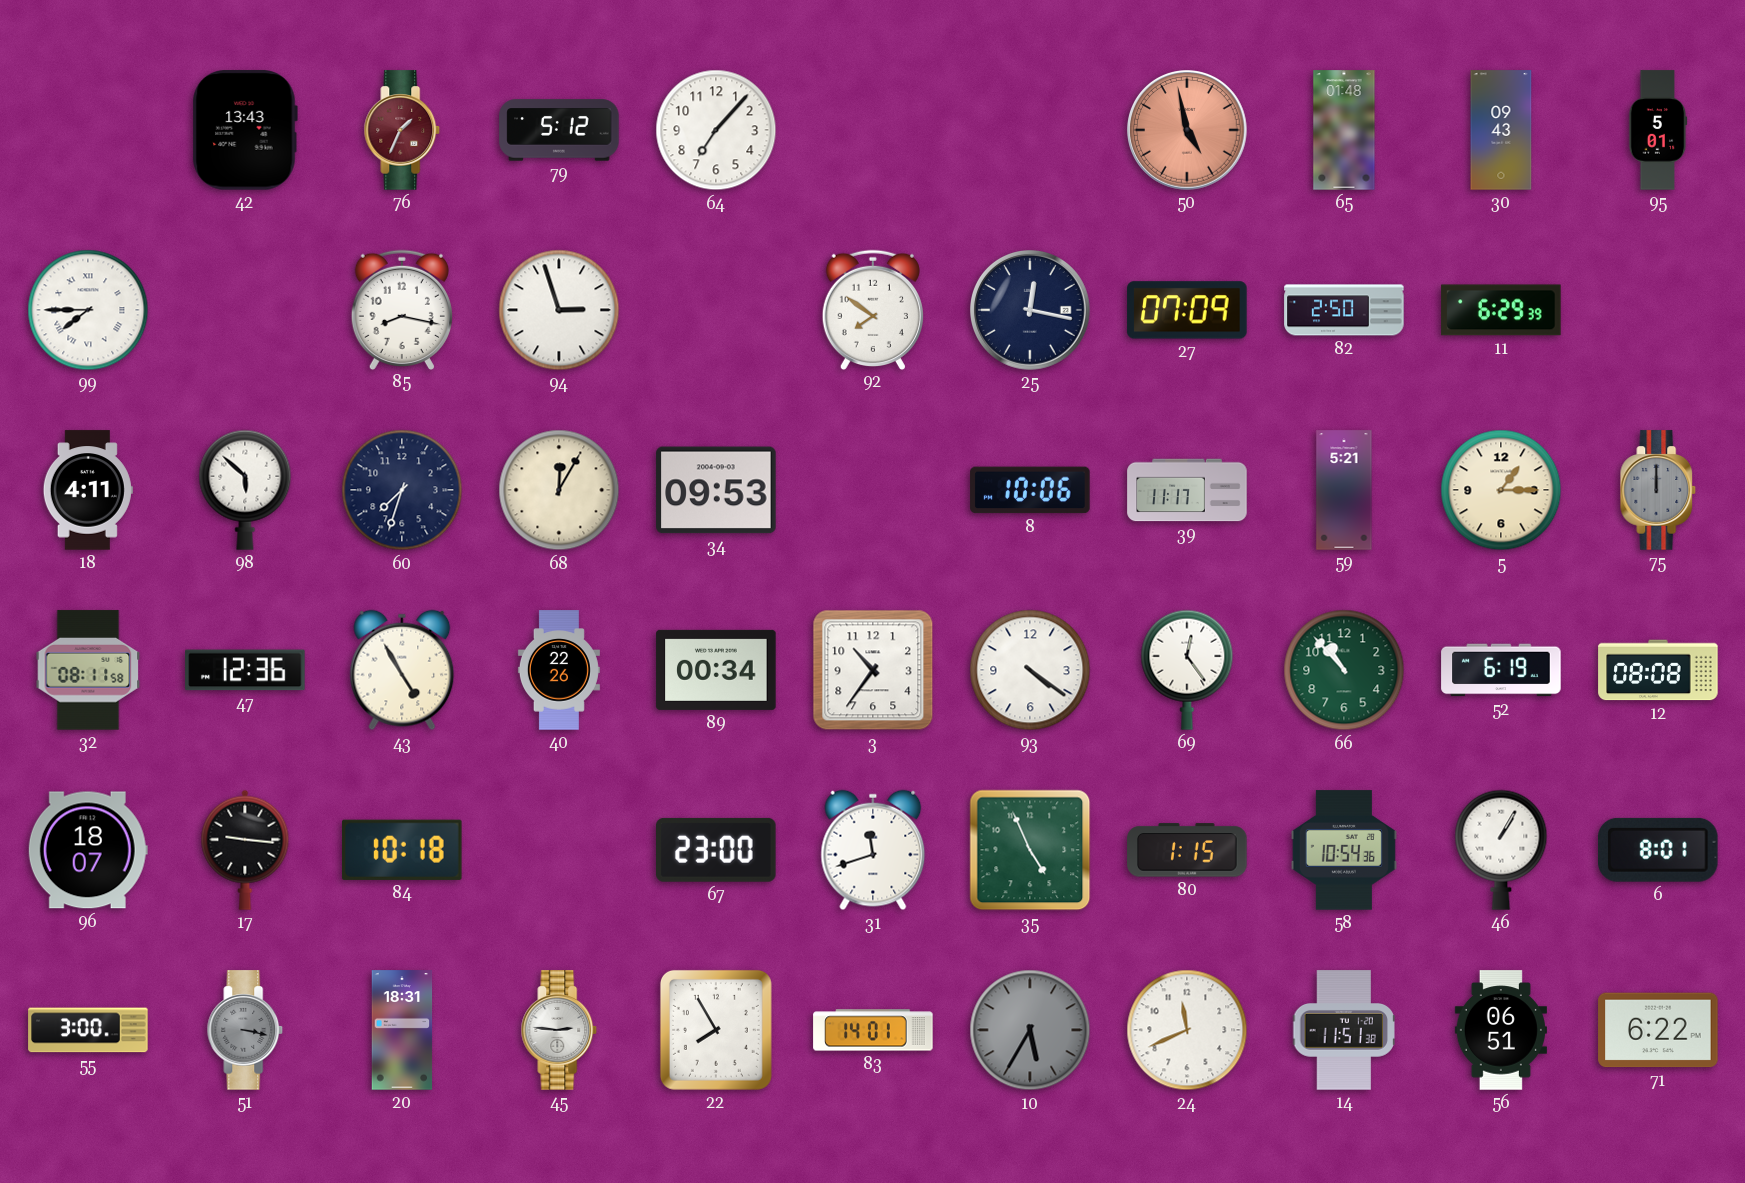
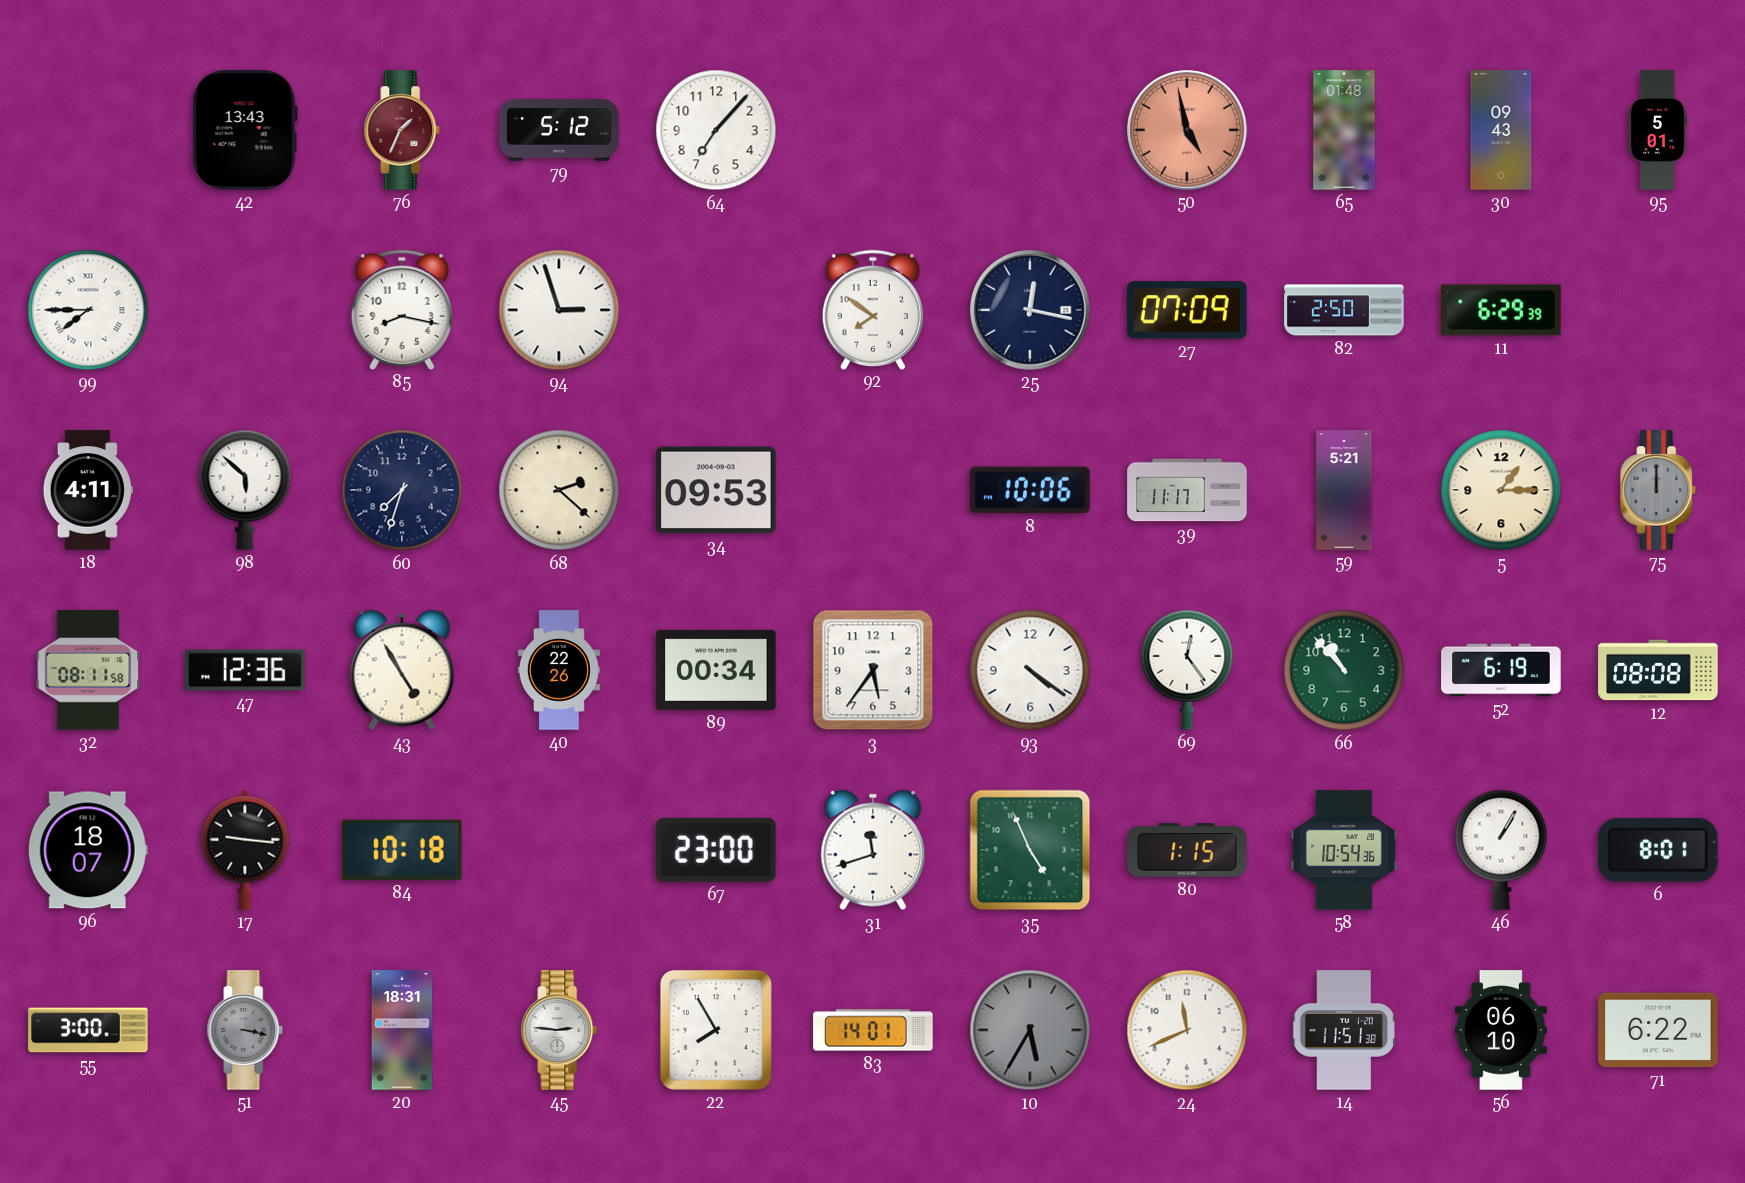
68: 12:05 -> 2:22
3: 10:36 -> 5:36
56: 06:51 -> 06:10
